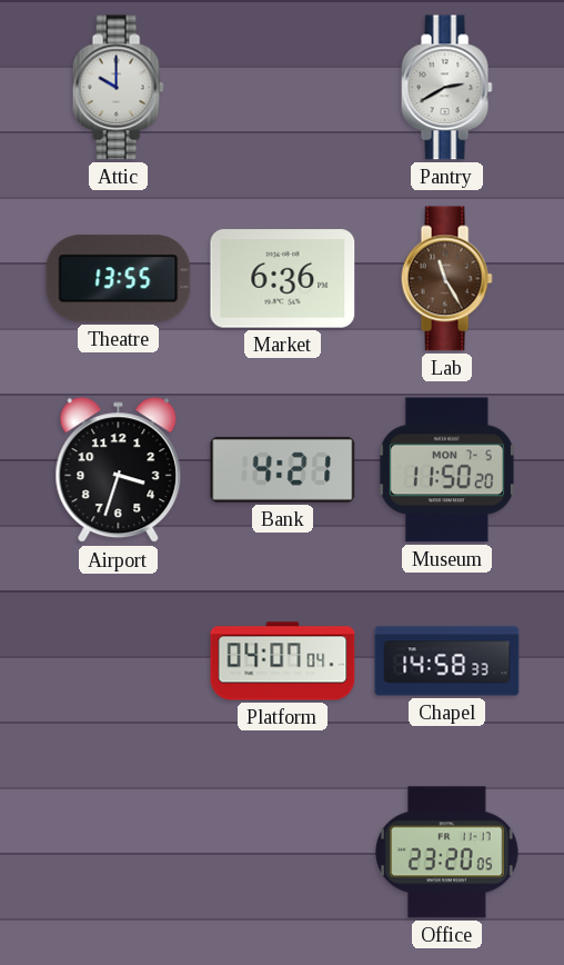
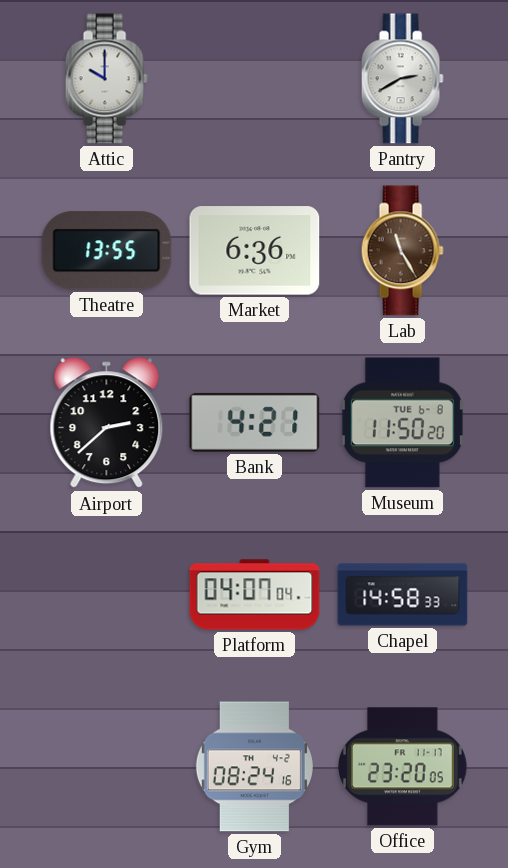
Airport: 3:33 -> 2:38
Museum date: MON 7-5 -> TUE 6-8
Gym: none -> 08:24
